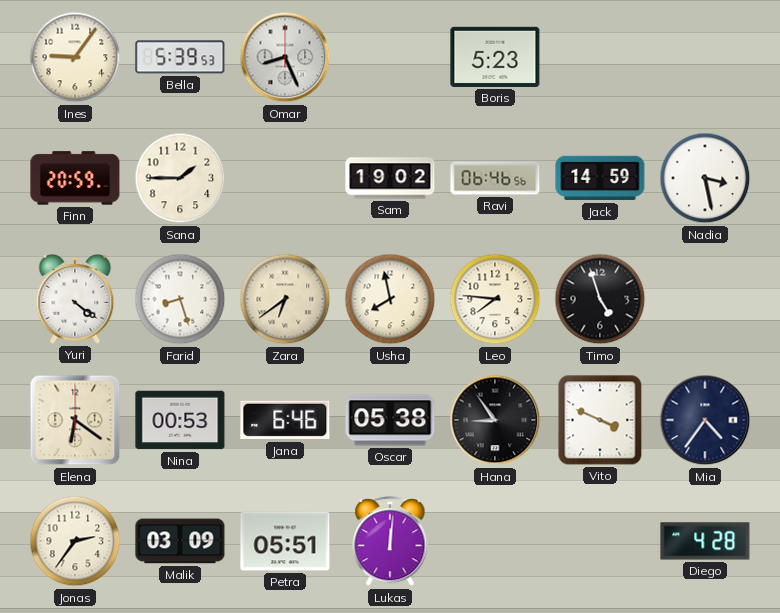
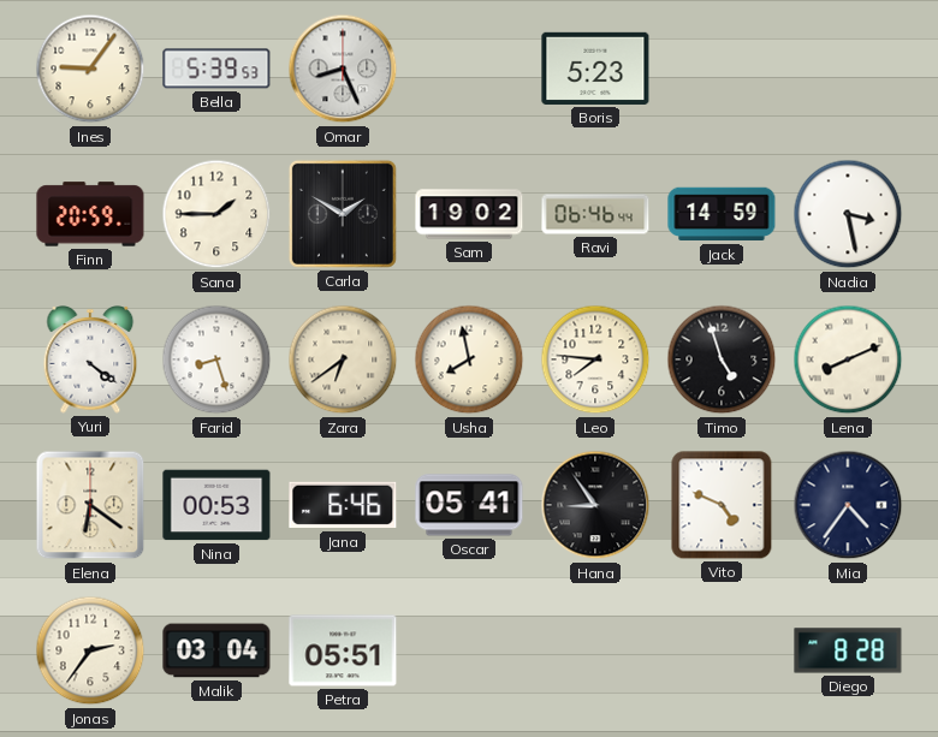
Carla: none -> 1:50
Ravi: 06:46:56 -> 06:46:44
Lena: none -> 8:11
Oscar: 05:38 -> 05:41
Vito: 3:49 -> 4:49
Malik: 03:09 -> 03:04
Lukas: 12:01 -> none
Diego: 4:28 -> 8:28
